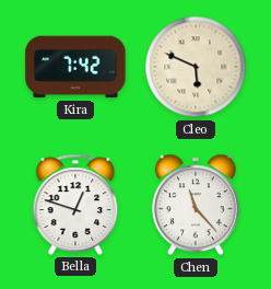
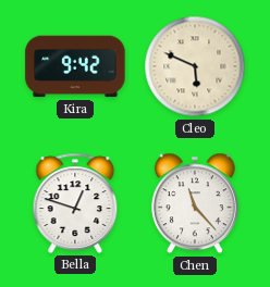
Kira: 7:42 -> 9:42
